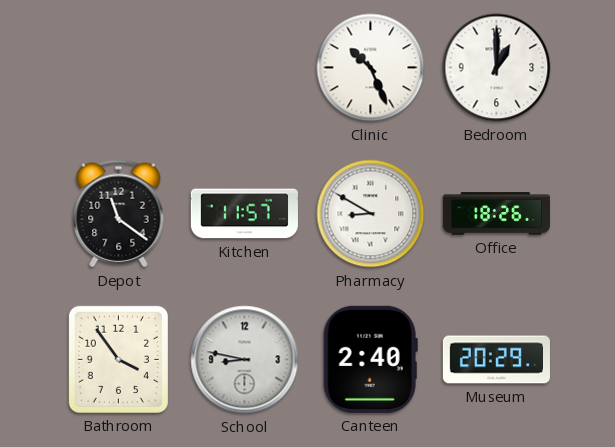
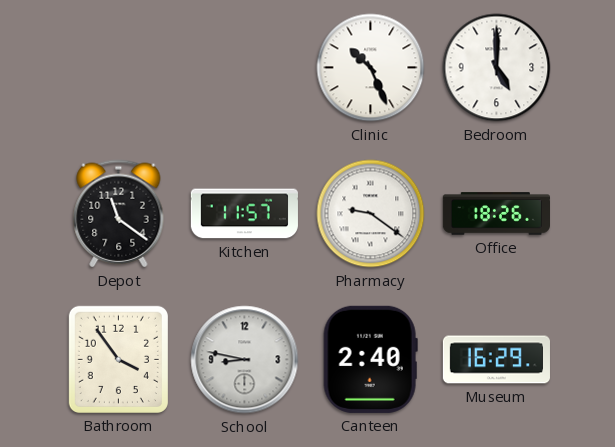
Bedroom: 1:00 -> 5:00
Pharmacy: 8:50 -> 9:21
Museum: 20:29 -> 16:29
